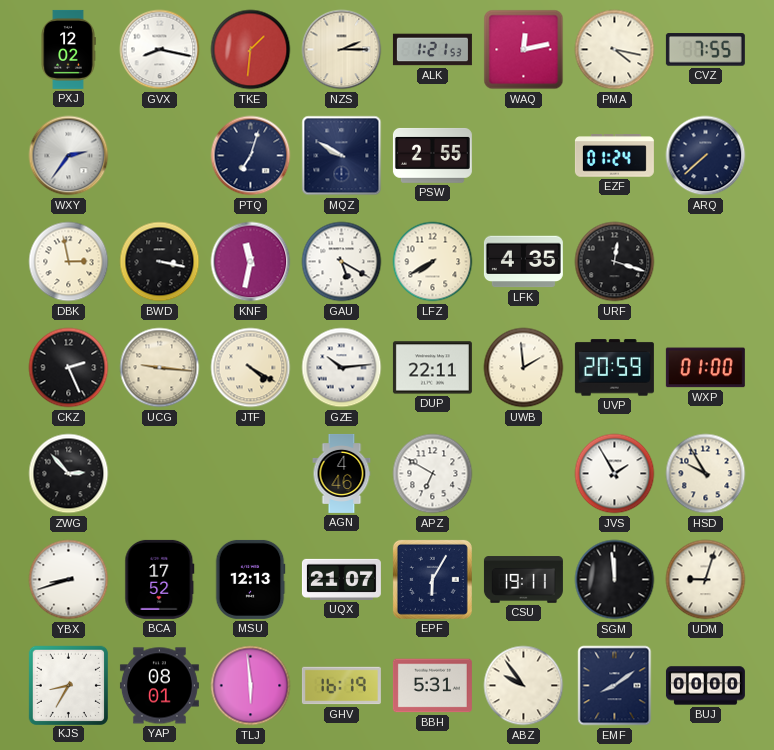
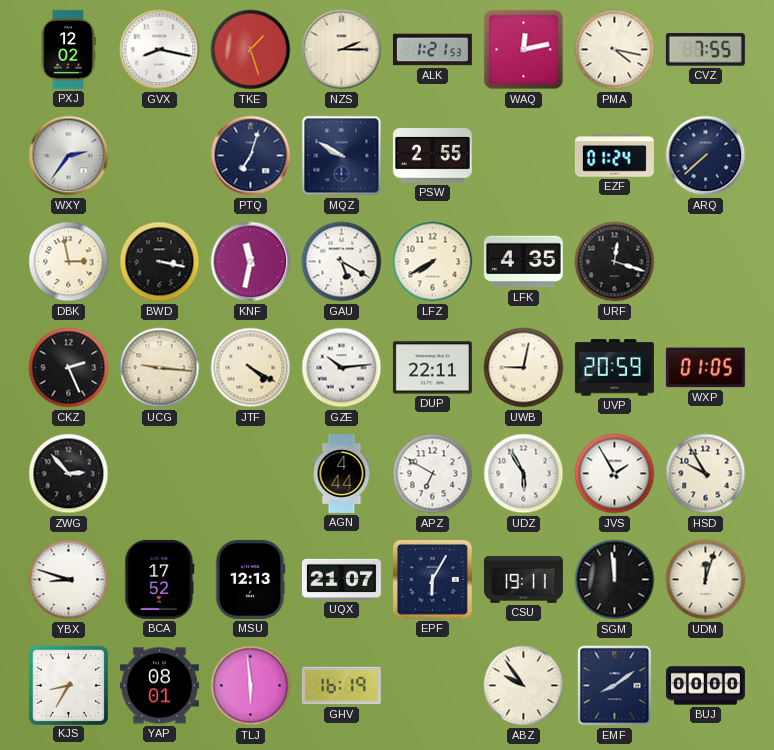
TKE: 1:31 -> 1:27
UWB: 1:59 -> 9:02
WXP: 01:00 -> 01:05
AGN: 4:46 -> 4:44
UDZ: none -> 5:55
YBX: 8:42 -> 8:48
UDM: 9:03 -> 12:03
BBH: 5:31 -> none
